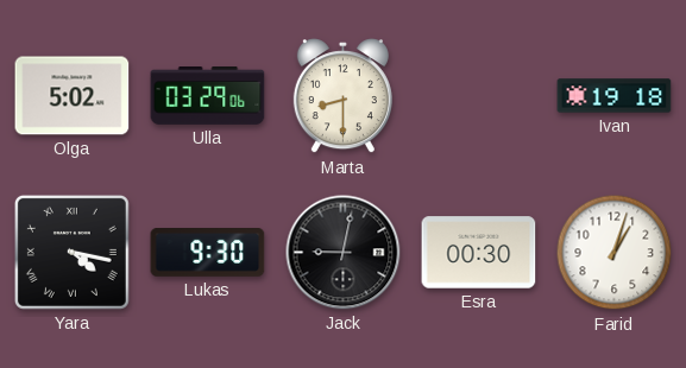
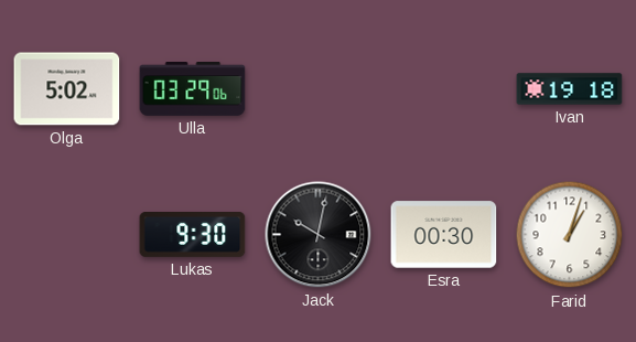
Marta: 8:30 -> none
Yara: 4:17 -> none
Jack: 9:02 -> 10:02
